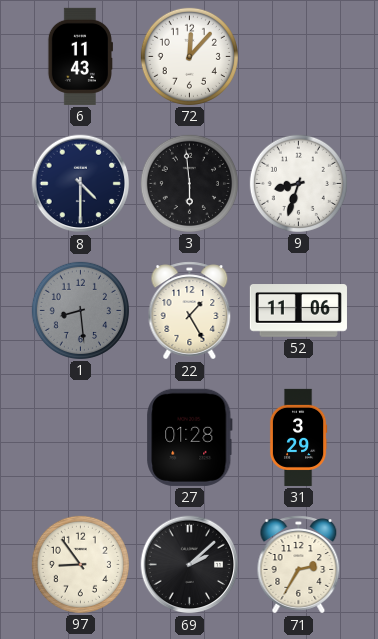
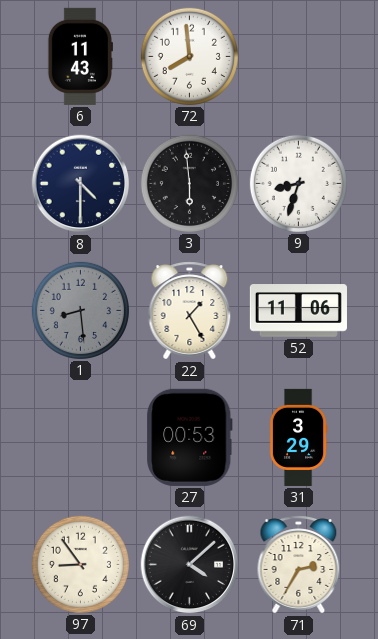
72: 12:07 -> 7:59
27: 01:28 -> 00:53
69: 2:08 -> 4:08
